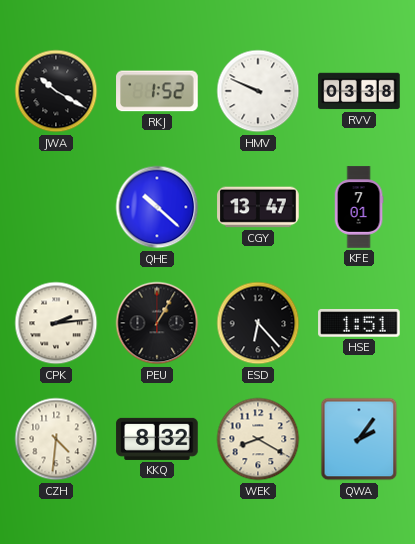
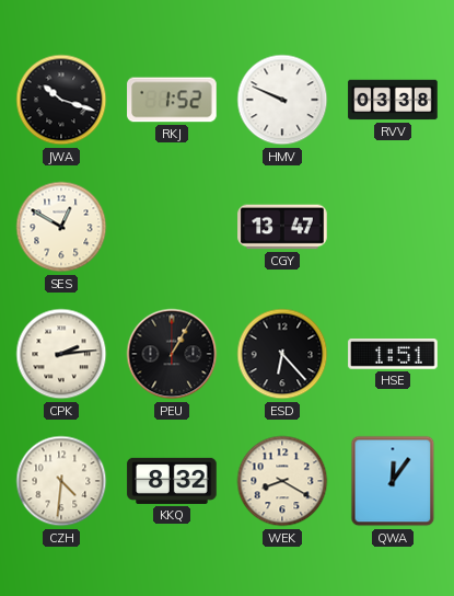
JWA: 10:20 -> 10:18
SES: none -> 12:50
QHE: 10:22 -> none
KFE: 7:01 -> none
QWA: 2:06 -> 12:06
